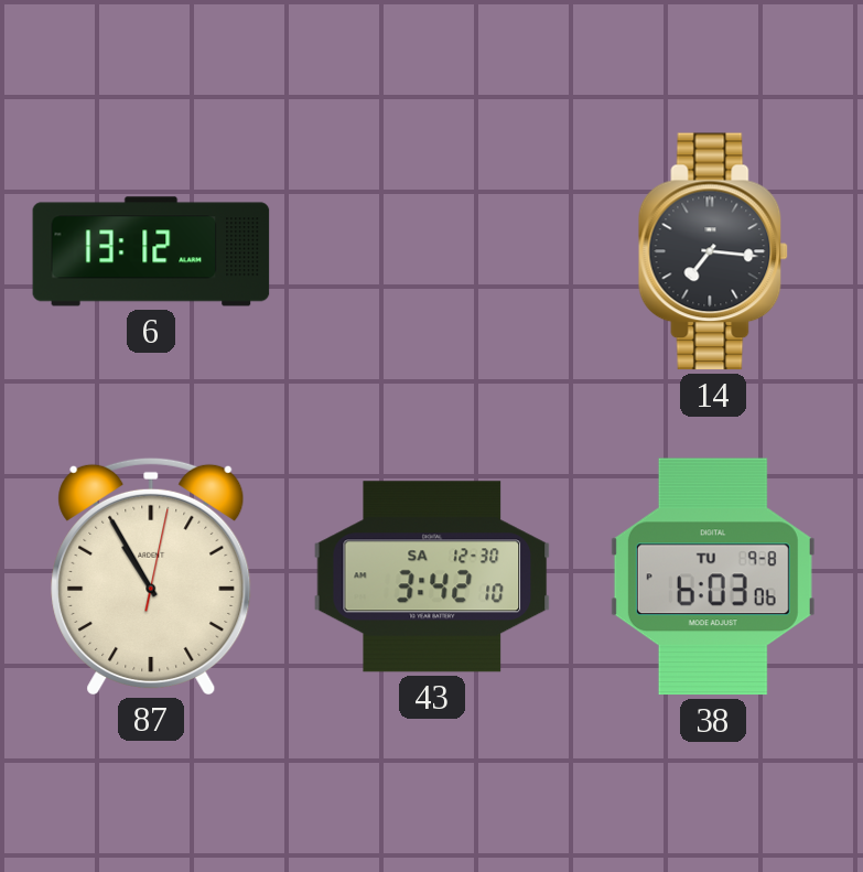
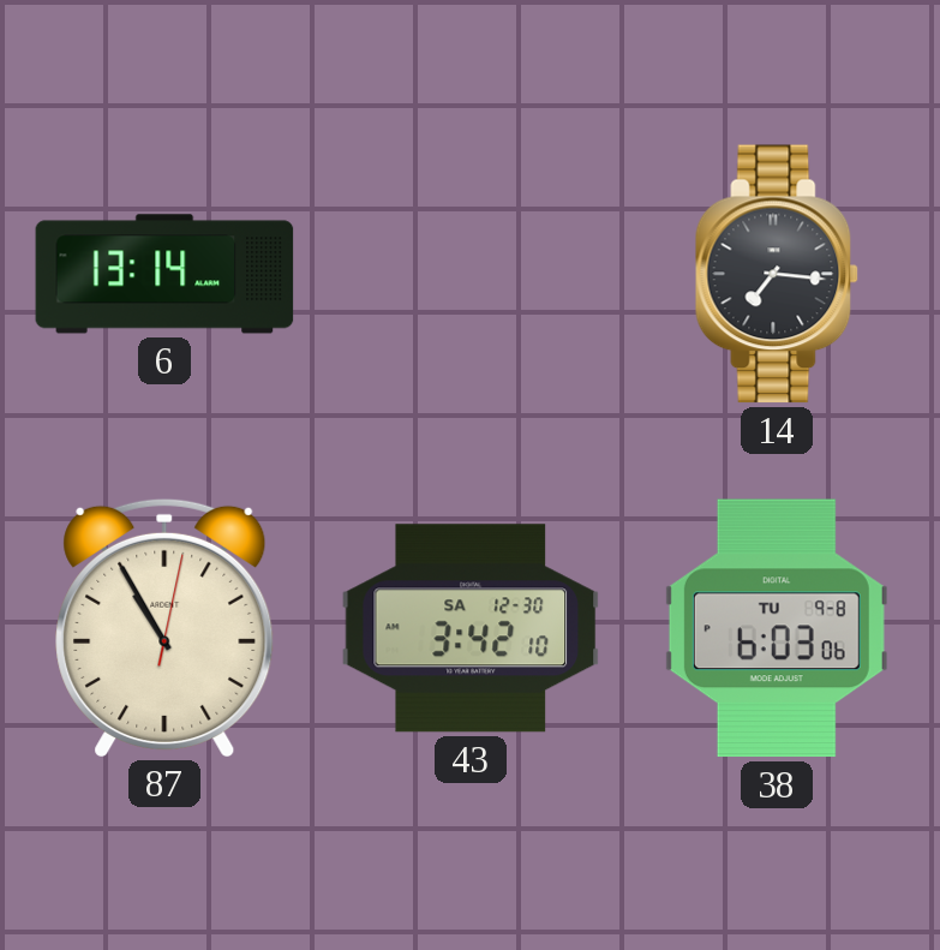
6: 13:12 -> 13:14
